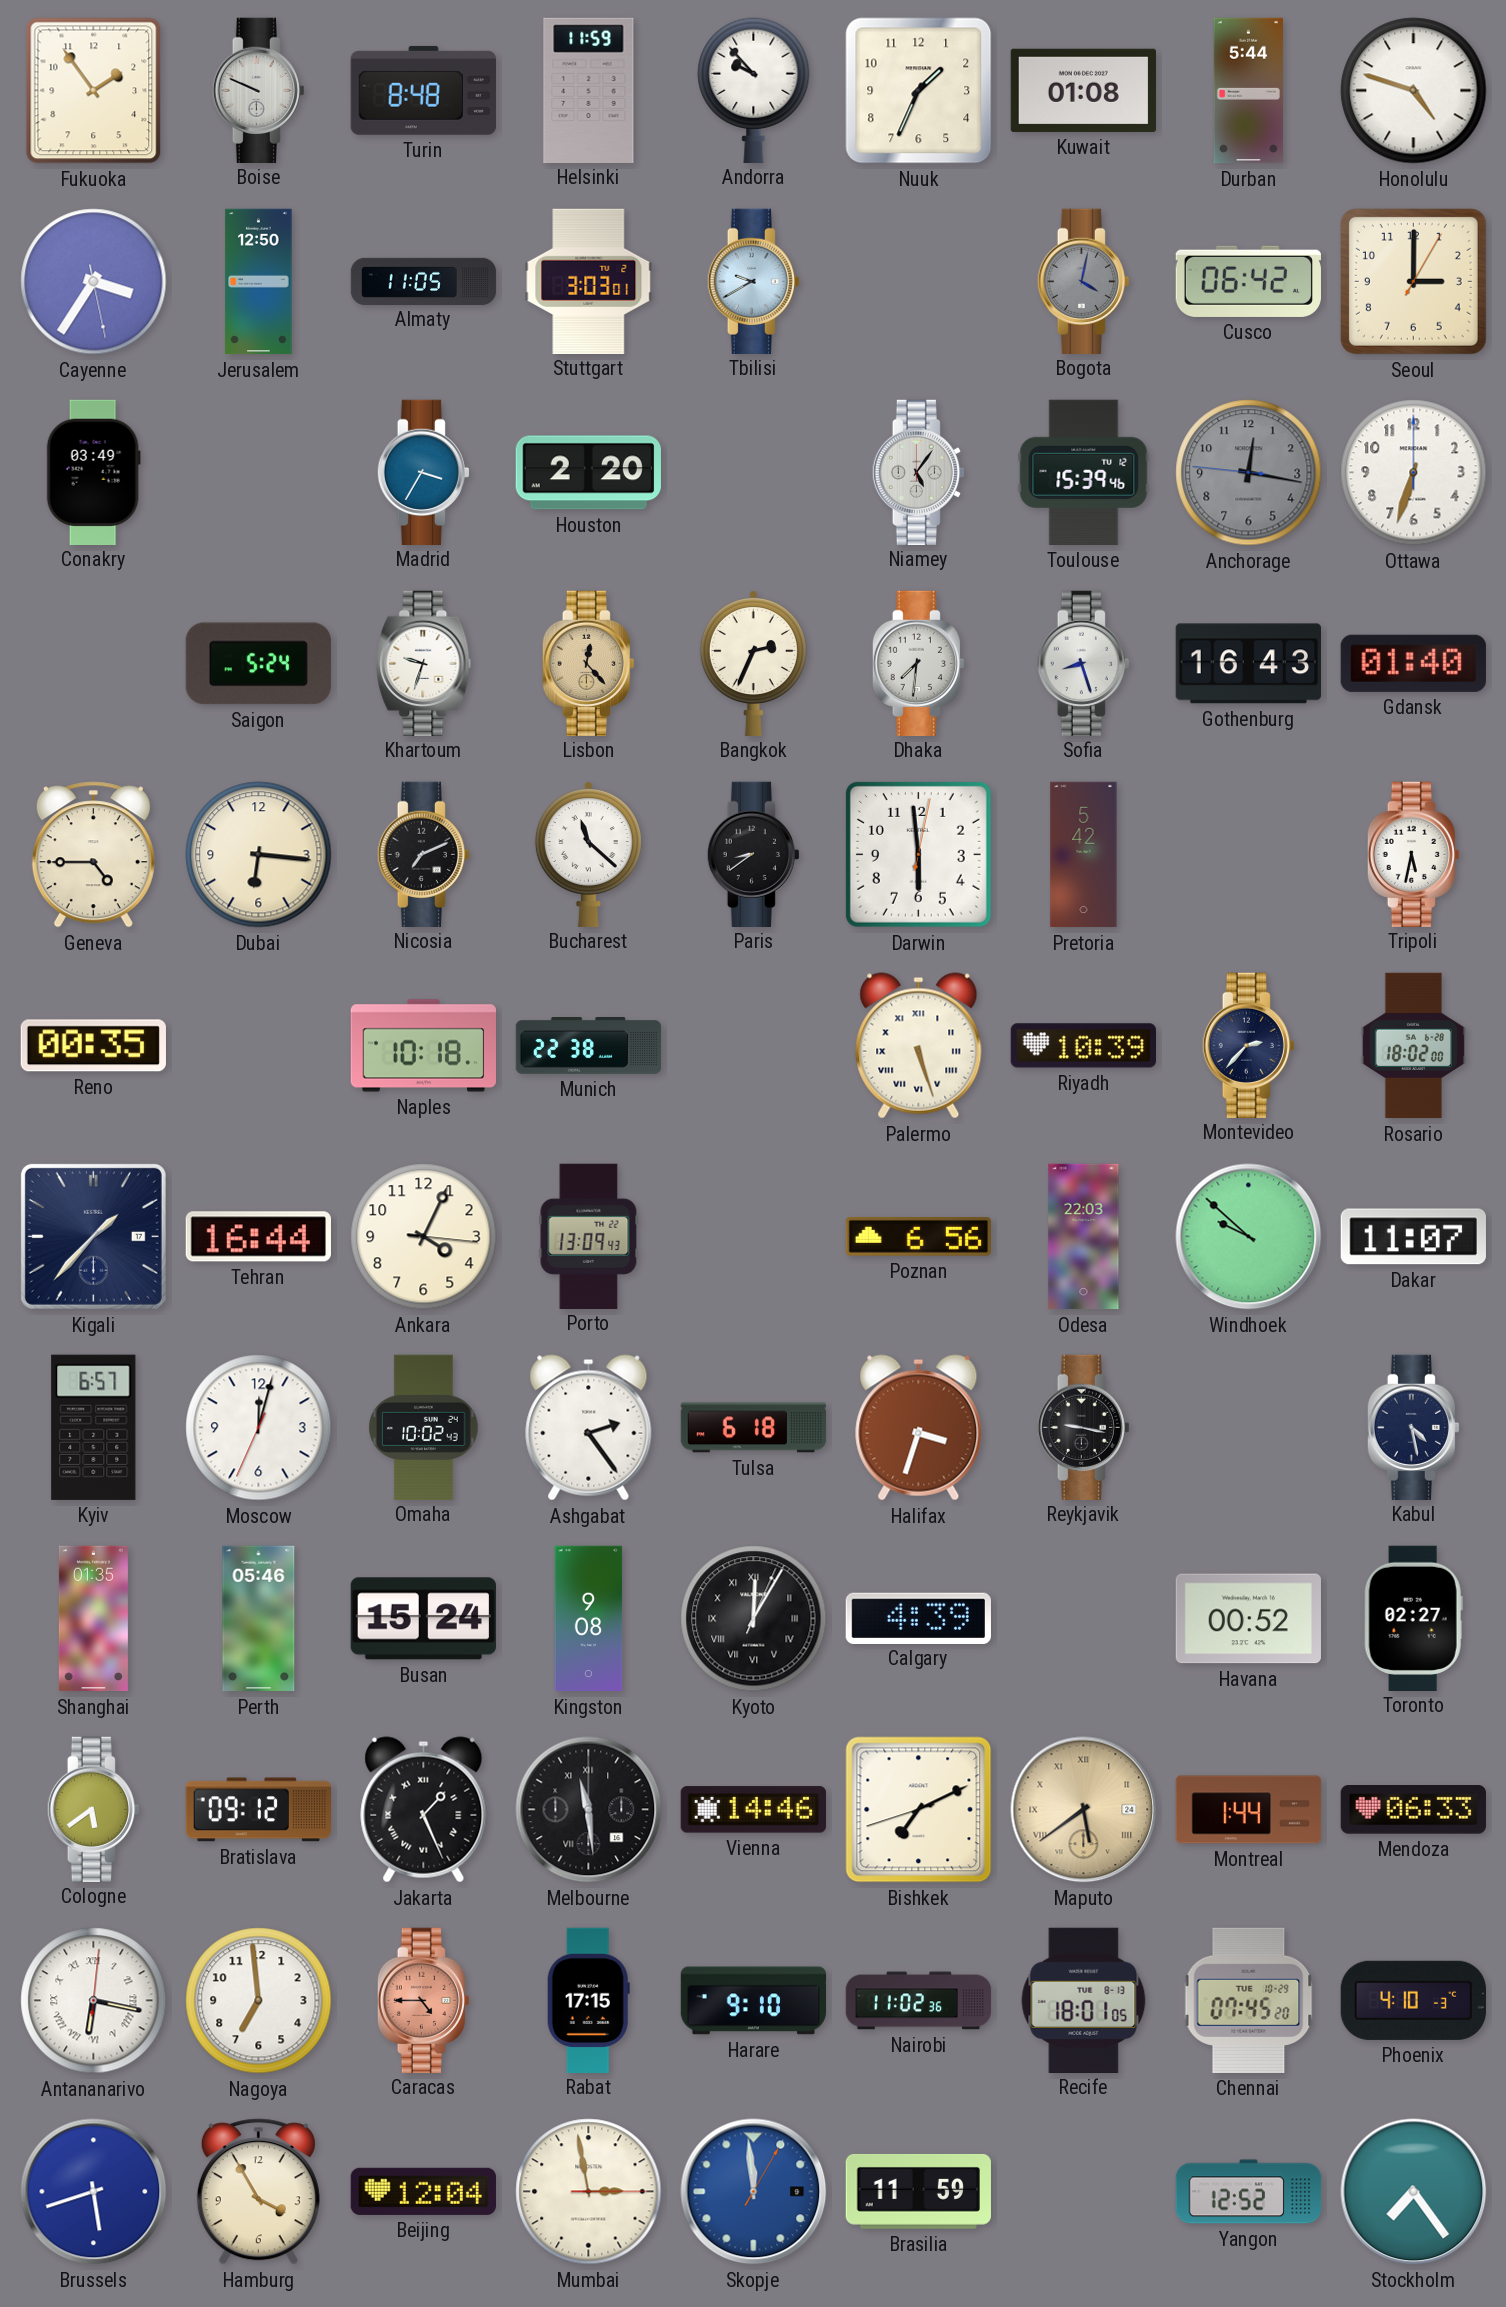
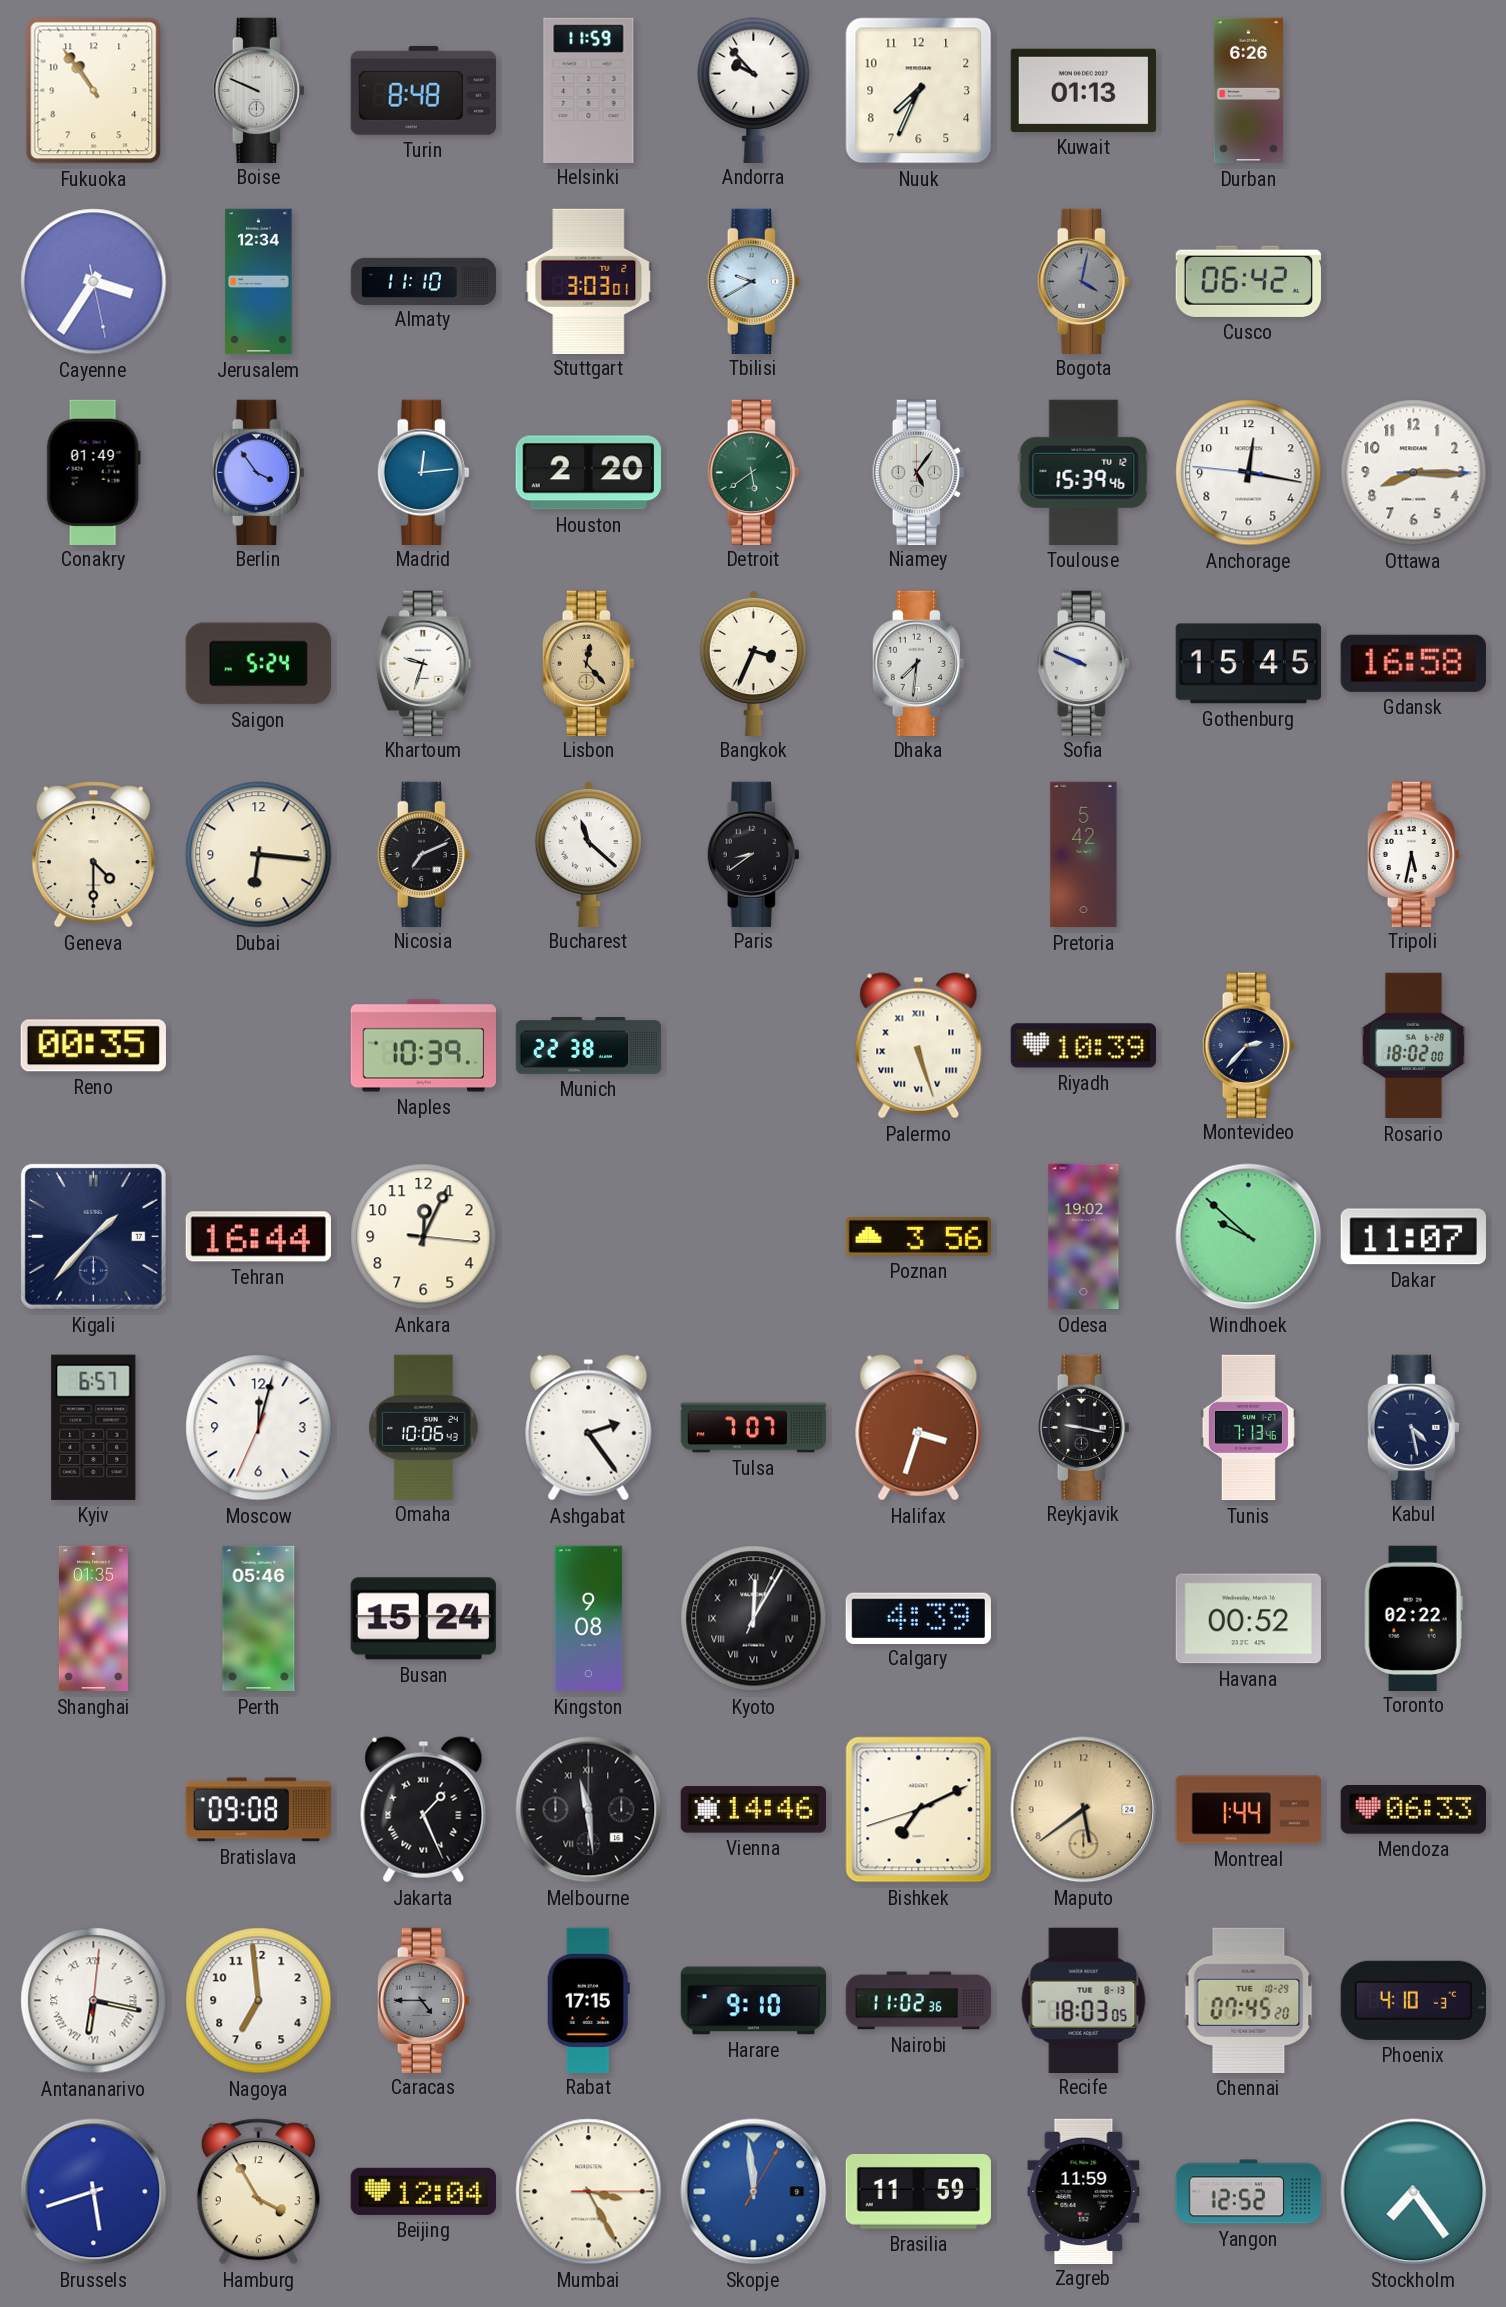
Fukuoka: 1:54 -> 10:54
Nuuk: 1:34 -> 7:34
Kuwait: 01:08 -> 01:13
Durban: 5:44 -> 6:26
Honolulu: 4:48 -> none
Jerusalem: 12:50 -> 12:34
Almaty: 11:05 -> 11:10
Seoul: 3:00 -> none
Conakry: 03:49 -> 01:49
Berlin: none -> 3:54
Madrid: 3:35 -> 12:14
Detroit: none -> 5:39
Anchorage dial: grey -> white
Ottawa: 6:33 -> 8:15
Bangkok: 2:34 -> 3:34
Sofia: 8:27 -> 9:49
Gothenburg: 16:43 -> 15:45
Gdansk: 01:40 -> 16:58
Geneva: 4:45 -> 4:30
Darwin: 5:59 -> none
Naples: 10:18 -> 10:39
Ankara: 4:04 -> 12:04
Porto: 13:09 -> none
Poznan: 6:56 -> 3:56
Odesa: 22:03 -> 19:02
Omaha: 10:02 -> 10:06
Tulsa: 6:18 -> 7:07
Tunis: none -> 7:13
Toronto: 02:27 -> 02:22
Cologne: 5:39 -> none
Bratislava: 09:12 -> 09:08
Maputo numerals: Roman -> Arabic
Caracas dial: salmon -> grey
Recife: 18:01 -> 18:03
Mumbai: 2:58 -> 3:25
Zagreb: none -> 11:59
